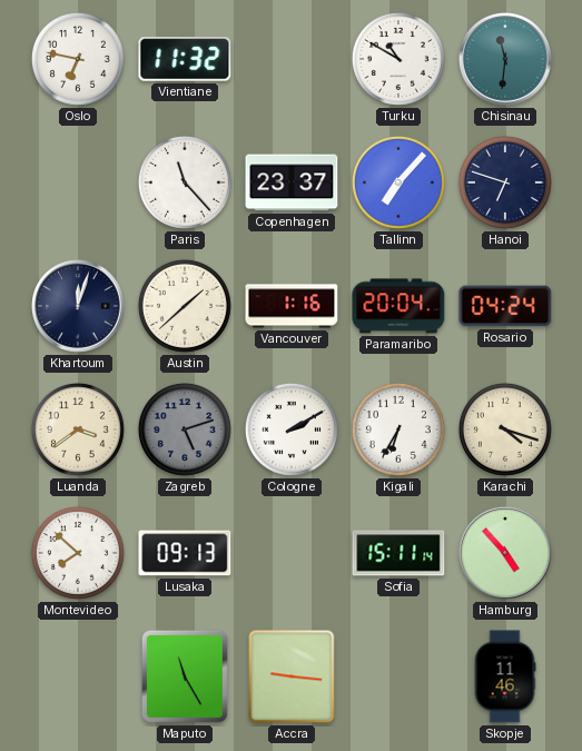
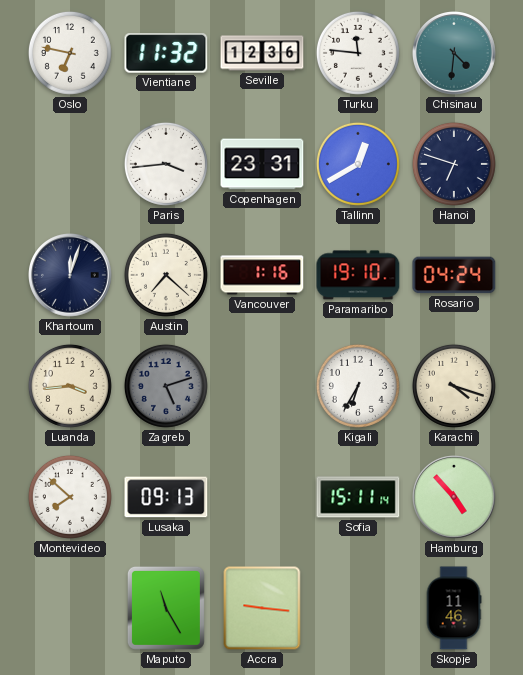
Seville: none -> 12:36
Turku: 10:50 -> 11:46
Chisinau: 11:31 -> 4:31
Paris: 11:23 -> 3:44
Copenhagen: 23:37 -> 23:31
Tallinn: 7:07 -> 12:40
Austin: 1:38 -> 7:22
Paramaribo: 20:04 -> 19:10
Luanda: 3:39 -> 3:44
Cologne: 2:10 -> none
